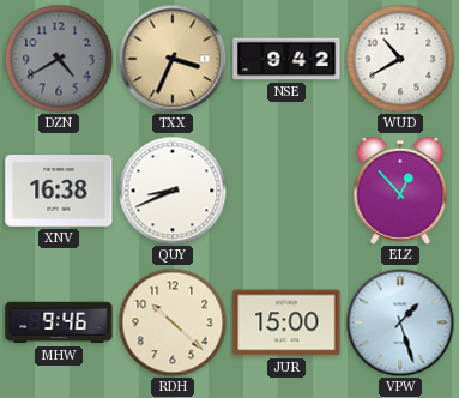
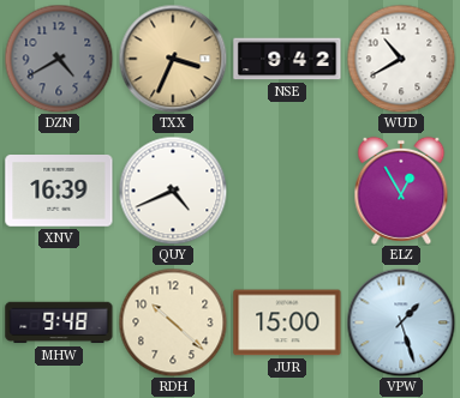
XNV: 16:38 -> 16:39
QUY: 8:41 -> 4:41
ELZ: 12:53 -> 12:55
MHW: 9:46 -> 9:48
